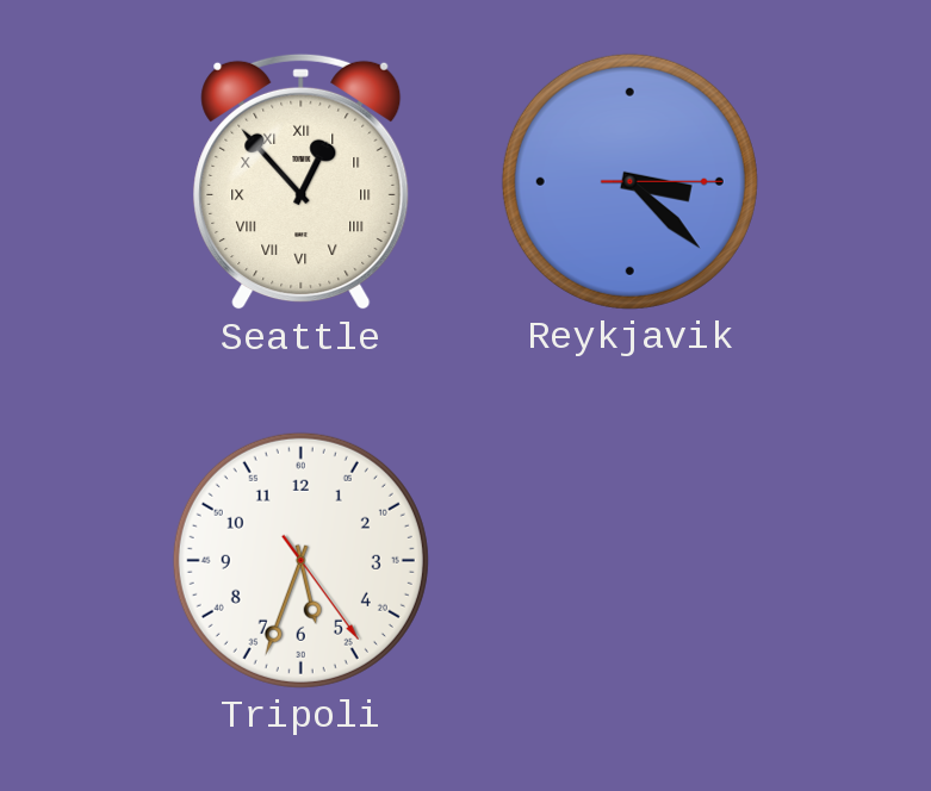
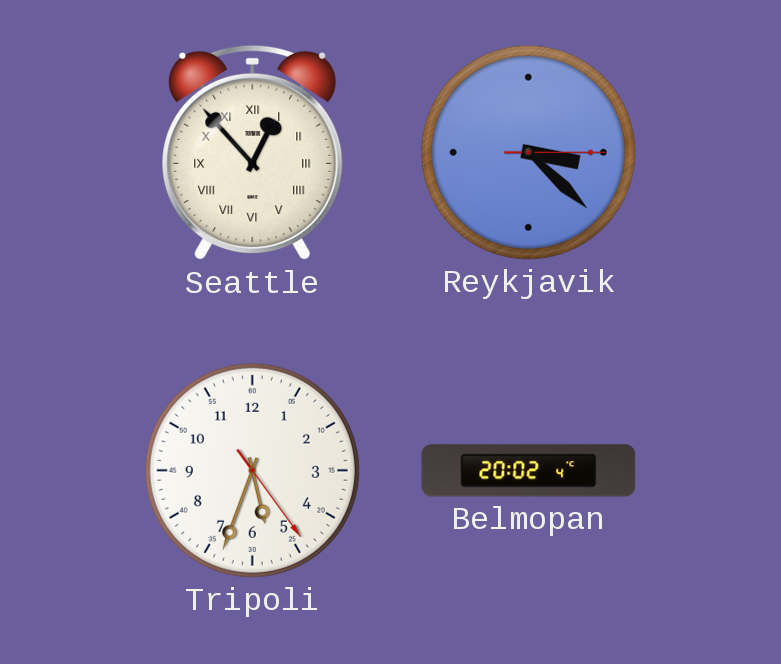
Belmopan: none -> 20:02
